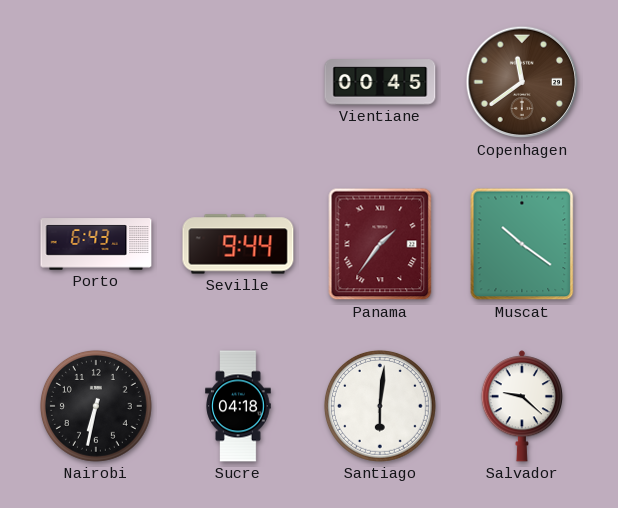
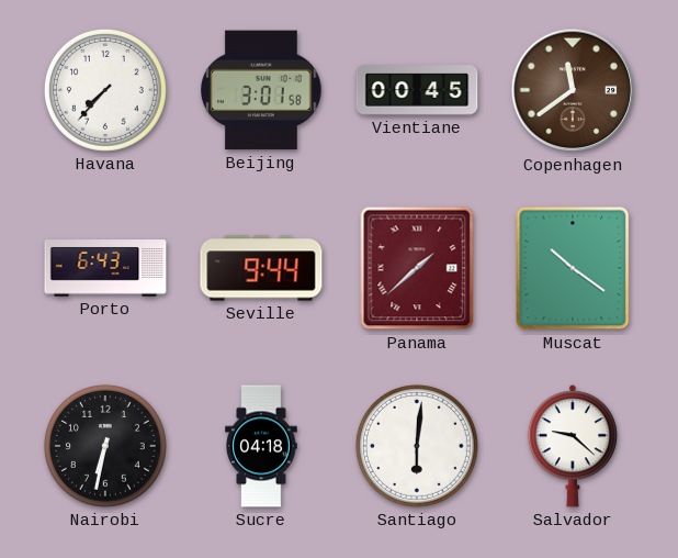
Havana: none -> 7:37
Beijing: none -> 3:01
Panama: 1:36 -> 1:38
